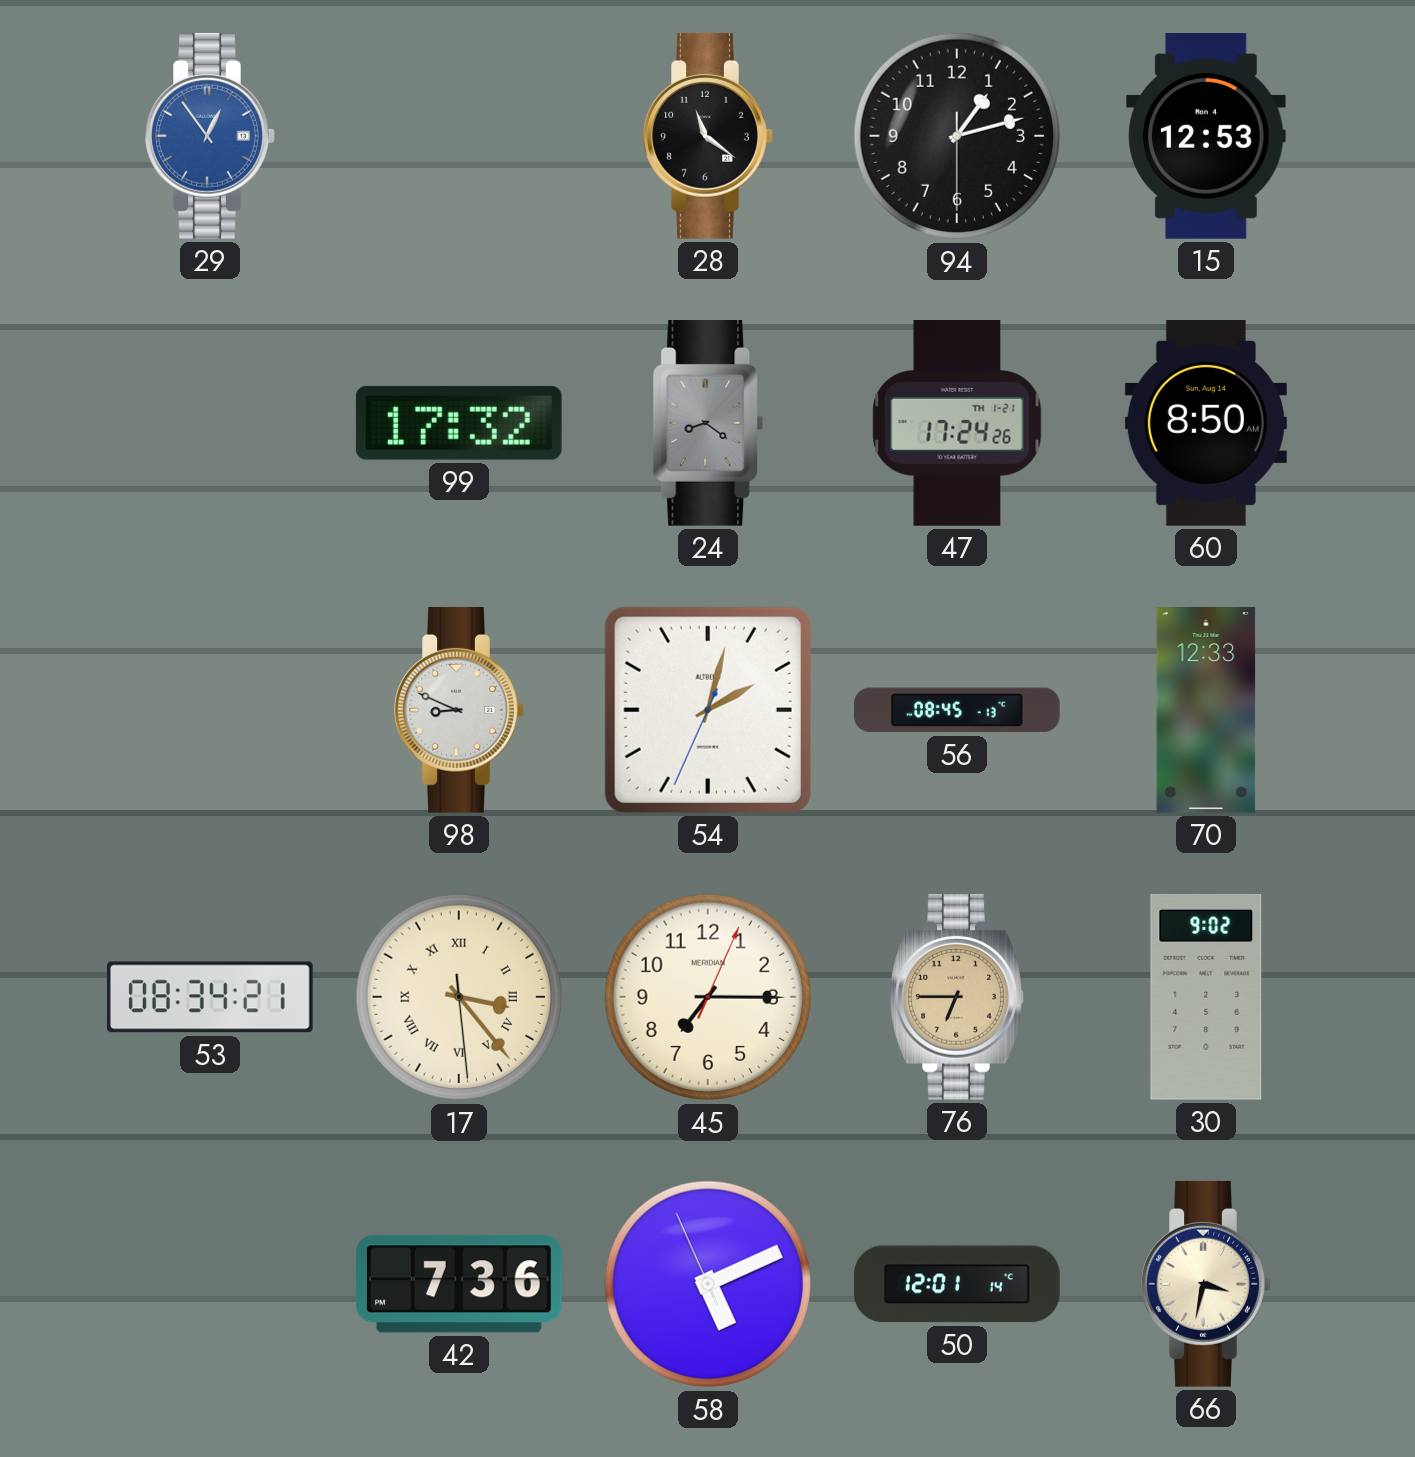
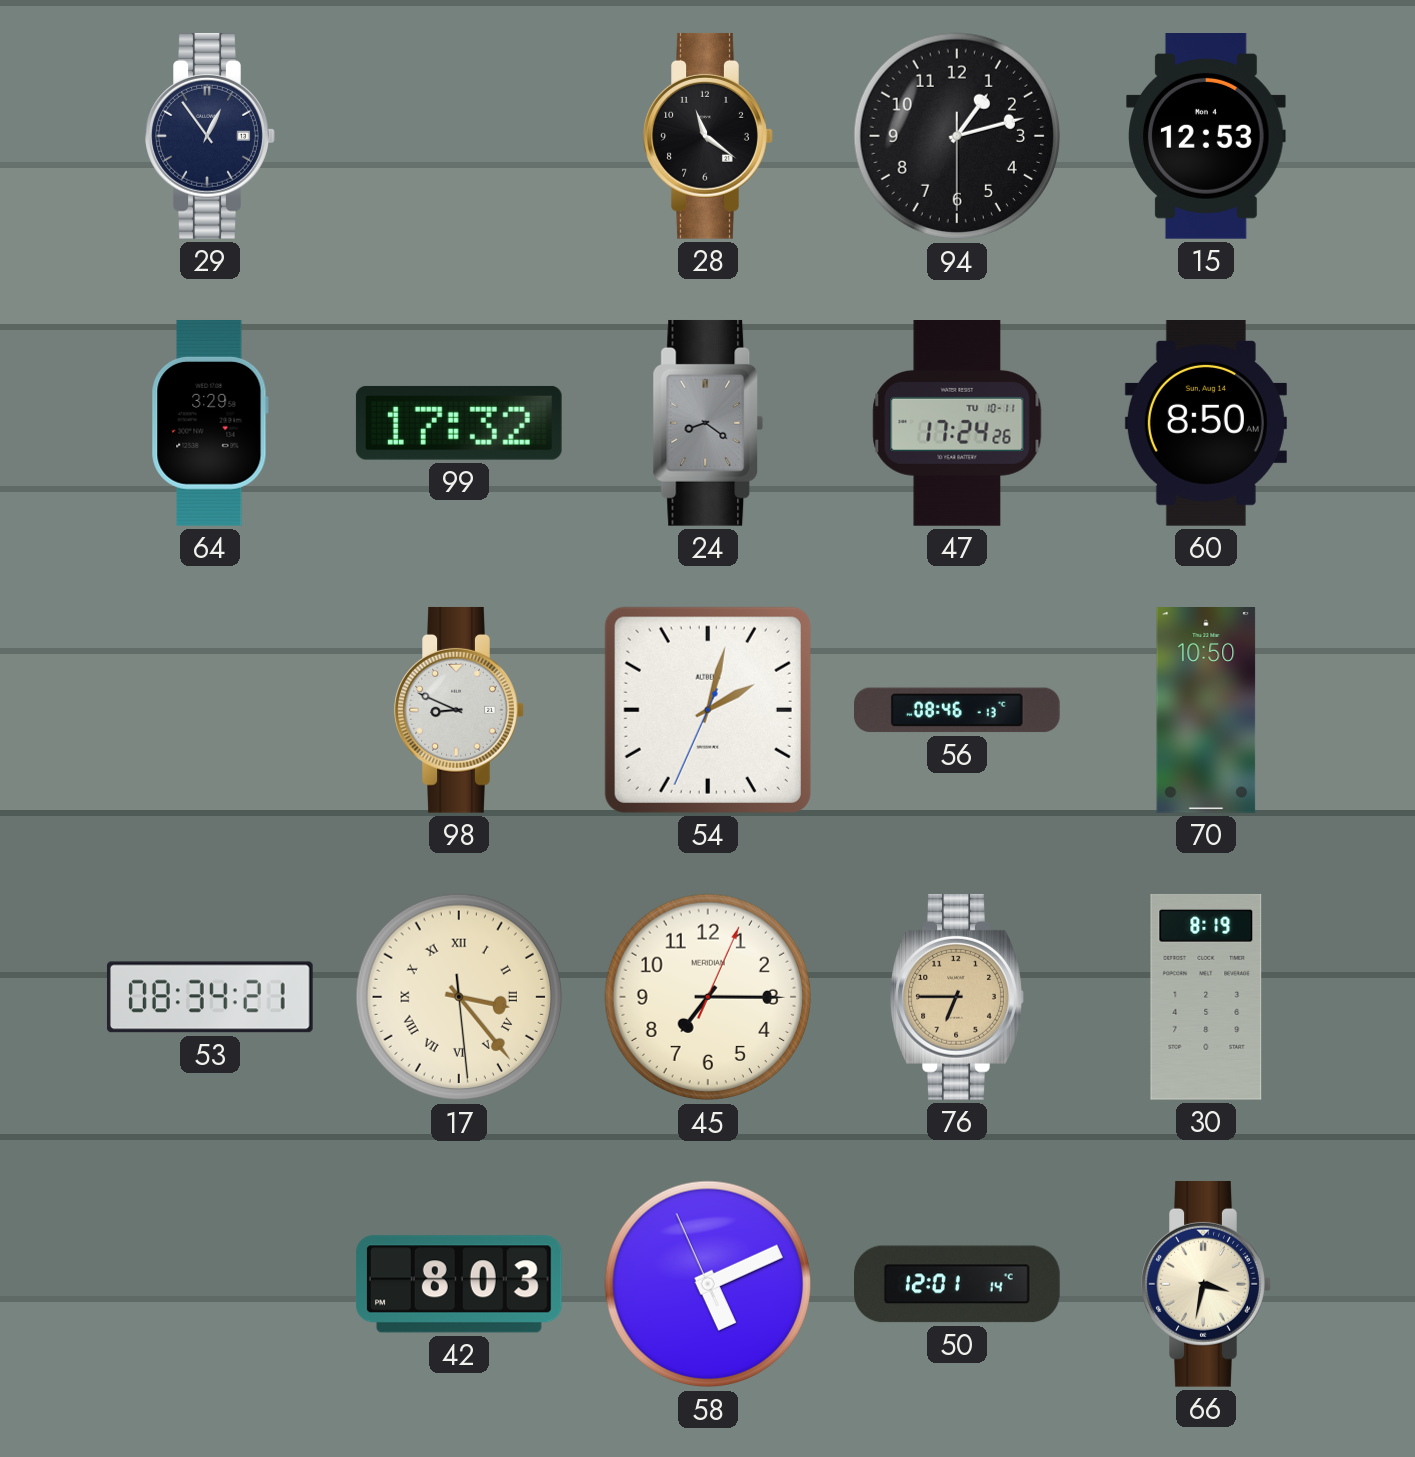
29 dial: blue -> navy
64: none -> 3:29
47 date: TH 1-21 -> TU 10-11
56: 08:45 -> 08:46
70: 12:33 -> 10:50
30: 9:02 -> 8:19
42: 7:36 -> 8:03
